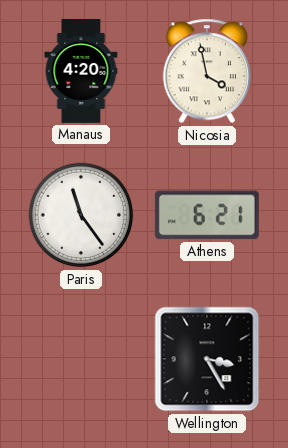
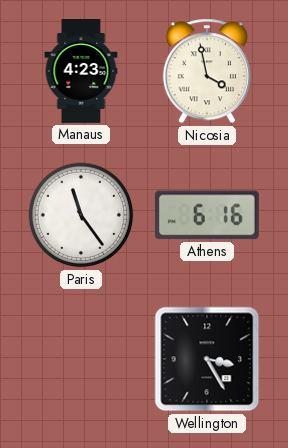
Manaus: 4:20 -> 4:23
Athens: 6:21 -> 6:16
